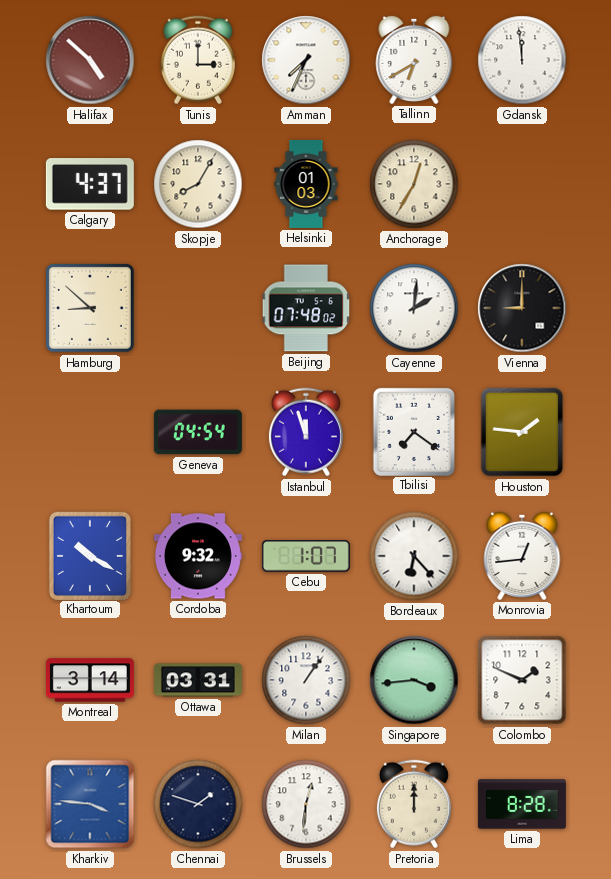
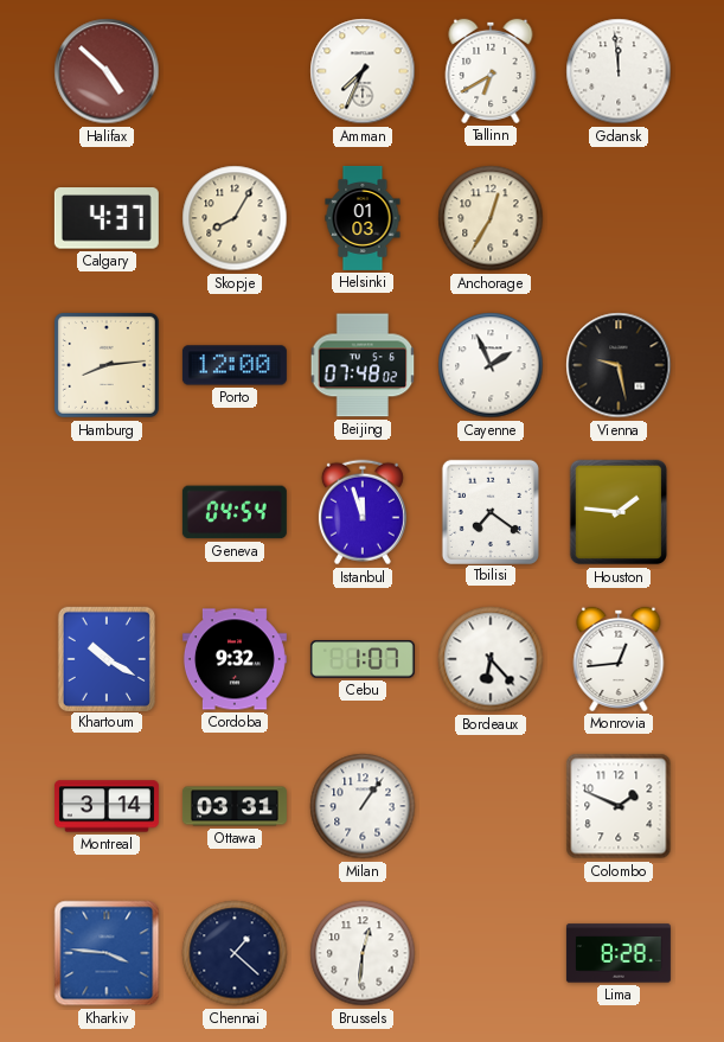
Tunis: 3:00 -> none
Hamburg: 8:52 -> 8:14
Porto: none -> 12:00
Cayenne: 2:01 -> 1:56
Vienna: 9:00 -> 9:28
Singapore: 3:44 -> none
Chennai: 1:48 -> 1:22
Pretoria: 12:00 -> none
